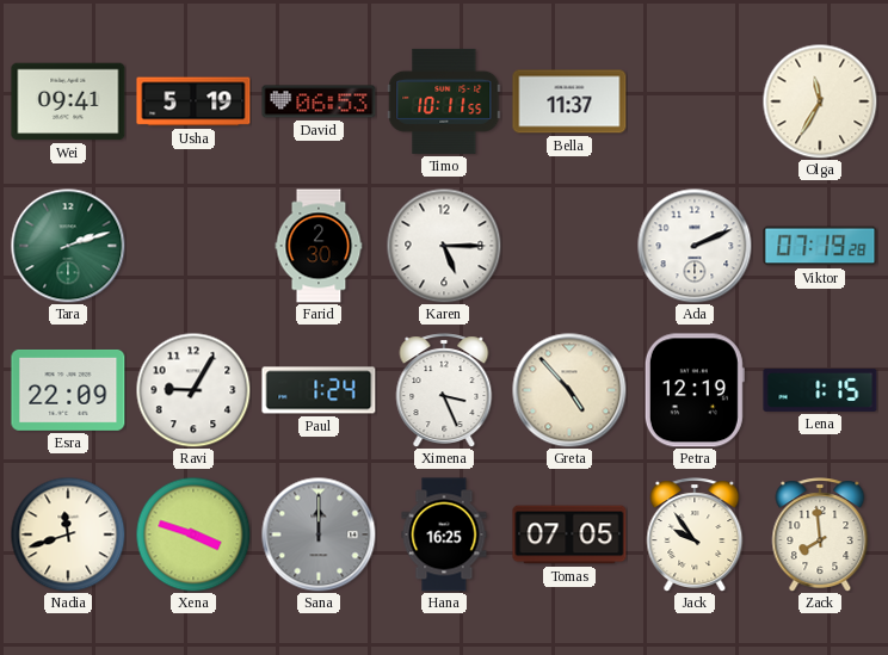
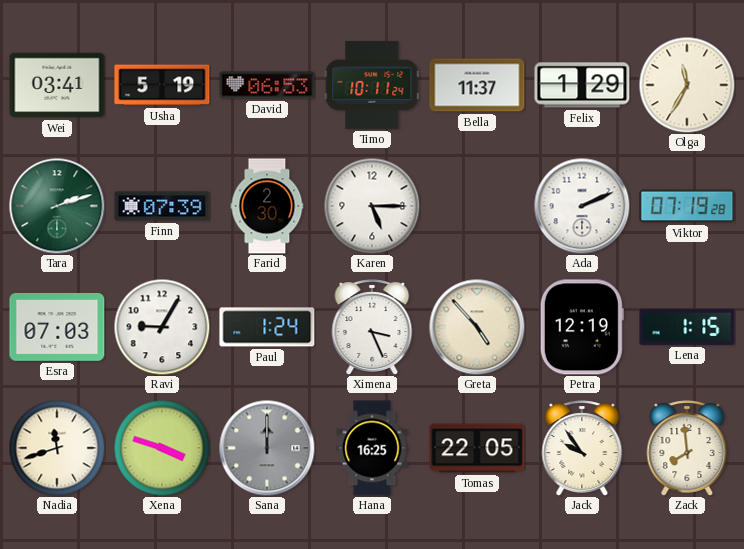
Wei: 09:41 -> 03:41
Timo: 10:11:55 -> 10:11:24
Felix: none -> 1:29
Finn: none -> 07:39
Esra: 22:09 -> 07:03
Tomas: 07:05 -> 22:05
